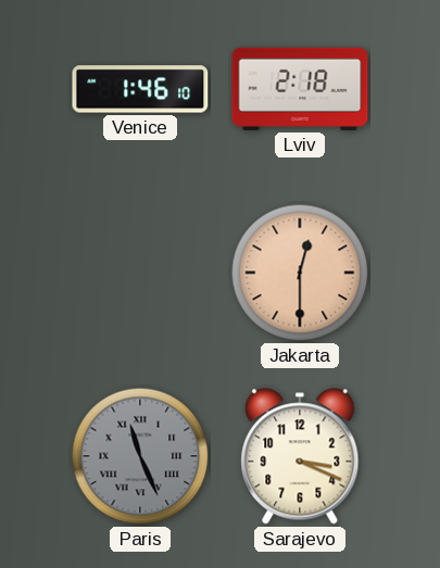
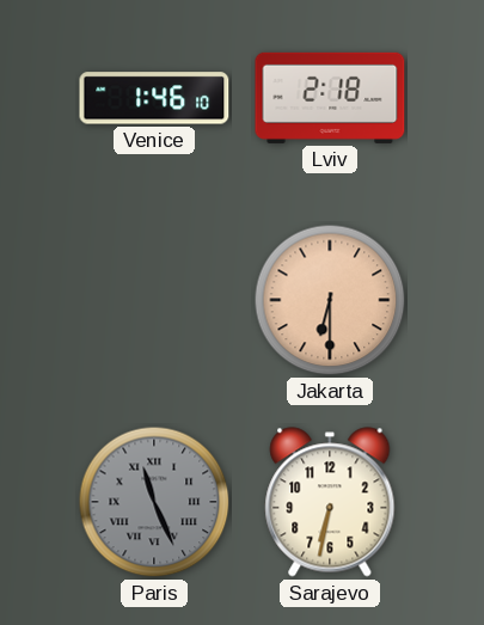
Jakarta: 12:30 -> 6:30
Sarajevo: 3:19 -> 6:32
